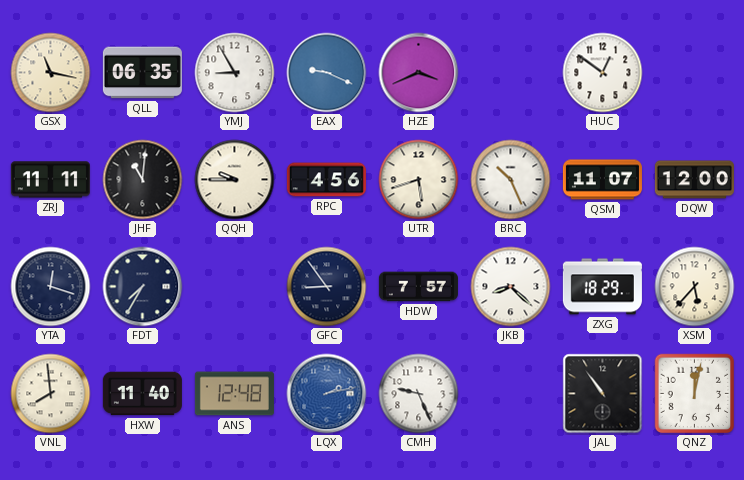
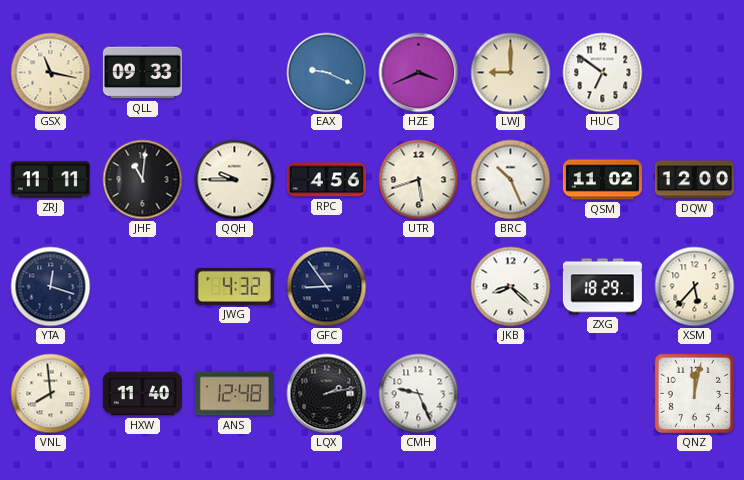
QLL: 06:35 -> 09:33
YMJ: 8:55 -> none
LWJ: none -> 9:00
HUC: 12:51 -> 6:51
QSM: 11:07 -> 11:02
FDT: 7:35 -> none
JWG: none -> 4:32
HDW: 7:57 -> none
LQX dial: blue -> black
JAL: 10:54 -> none
